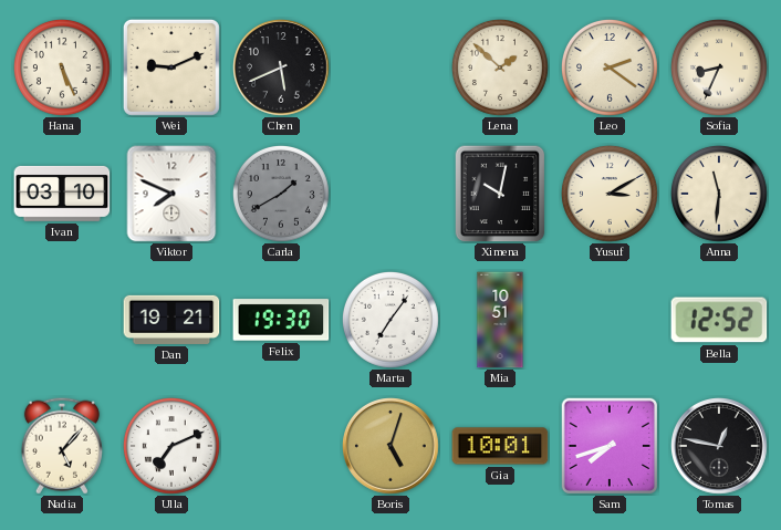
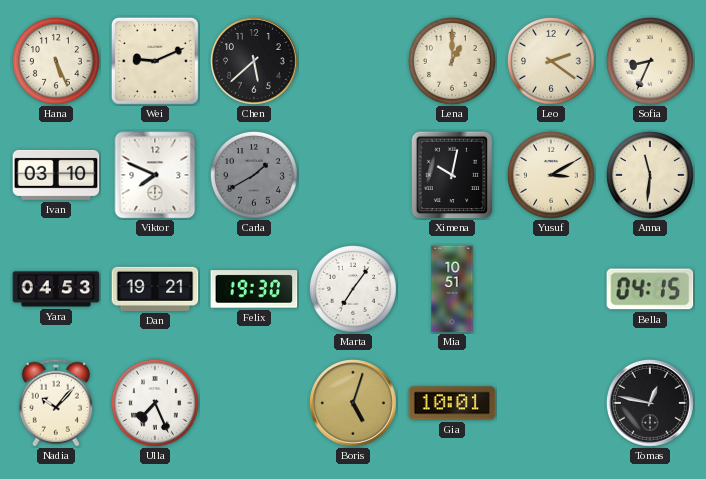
Chen: 5:41 -> 5:38
Lena: 1:52 -> 1:00
Yara: none -> 04:53
Bella: 12:52 -> 04:15
Nadia: 5:07 -> 10:07
Ulla: 7:11 -> 7:26
Sam: 7:42 -> none
